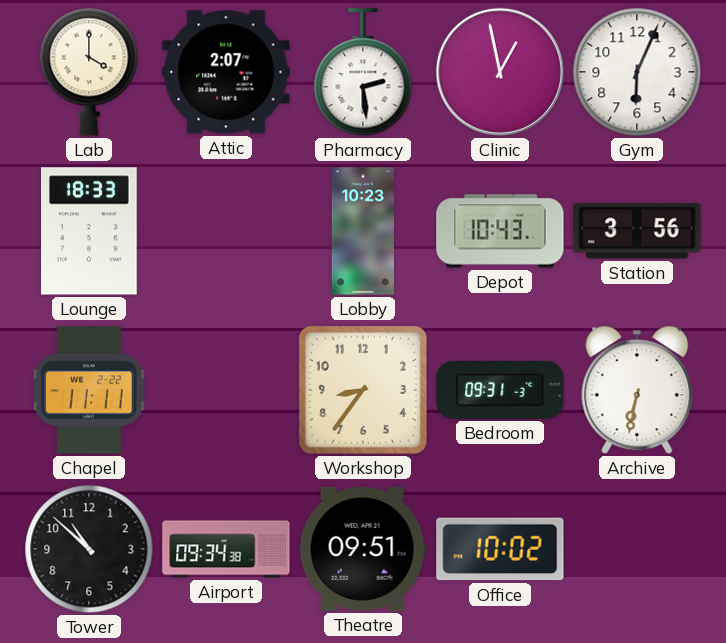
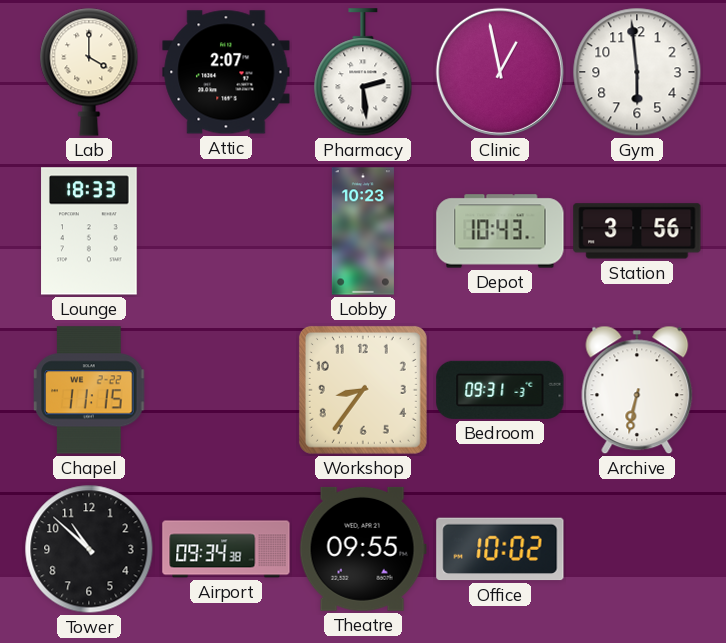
Gym: 6:04 -> 5:59
Chapel: 11:11 -> 11:15
Theatre: 09:51 -> 09:55
